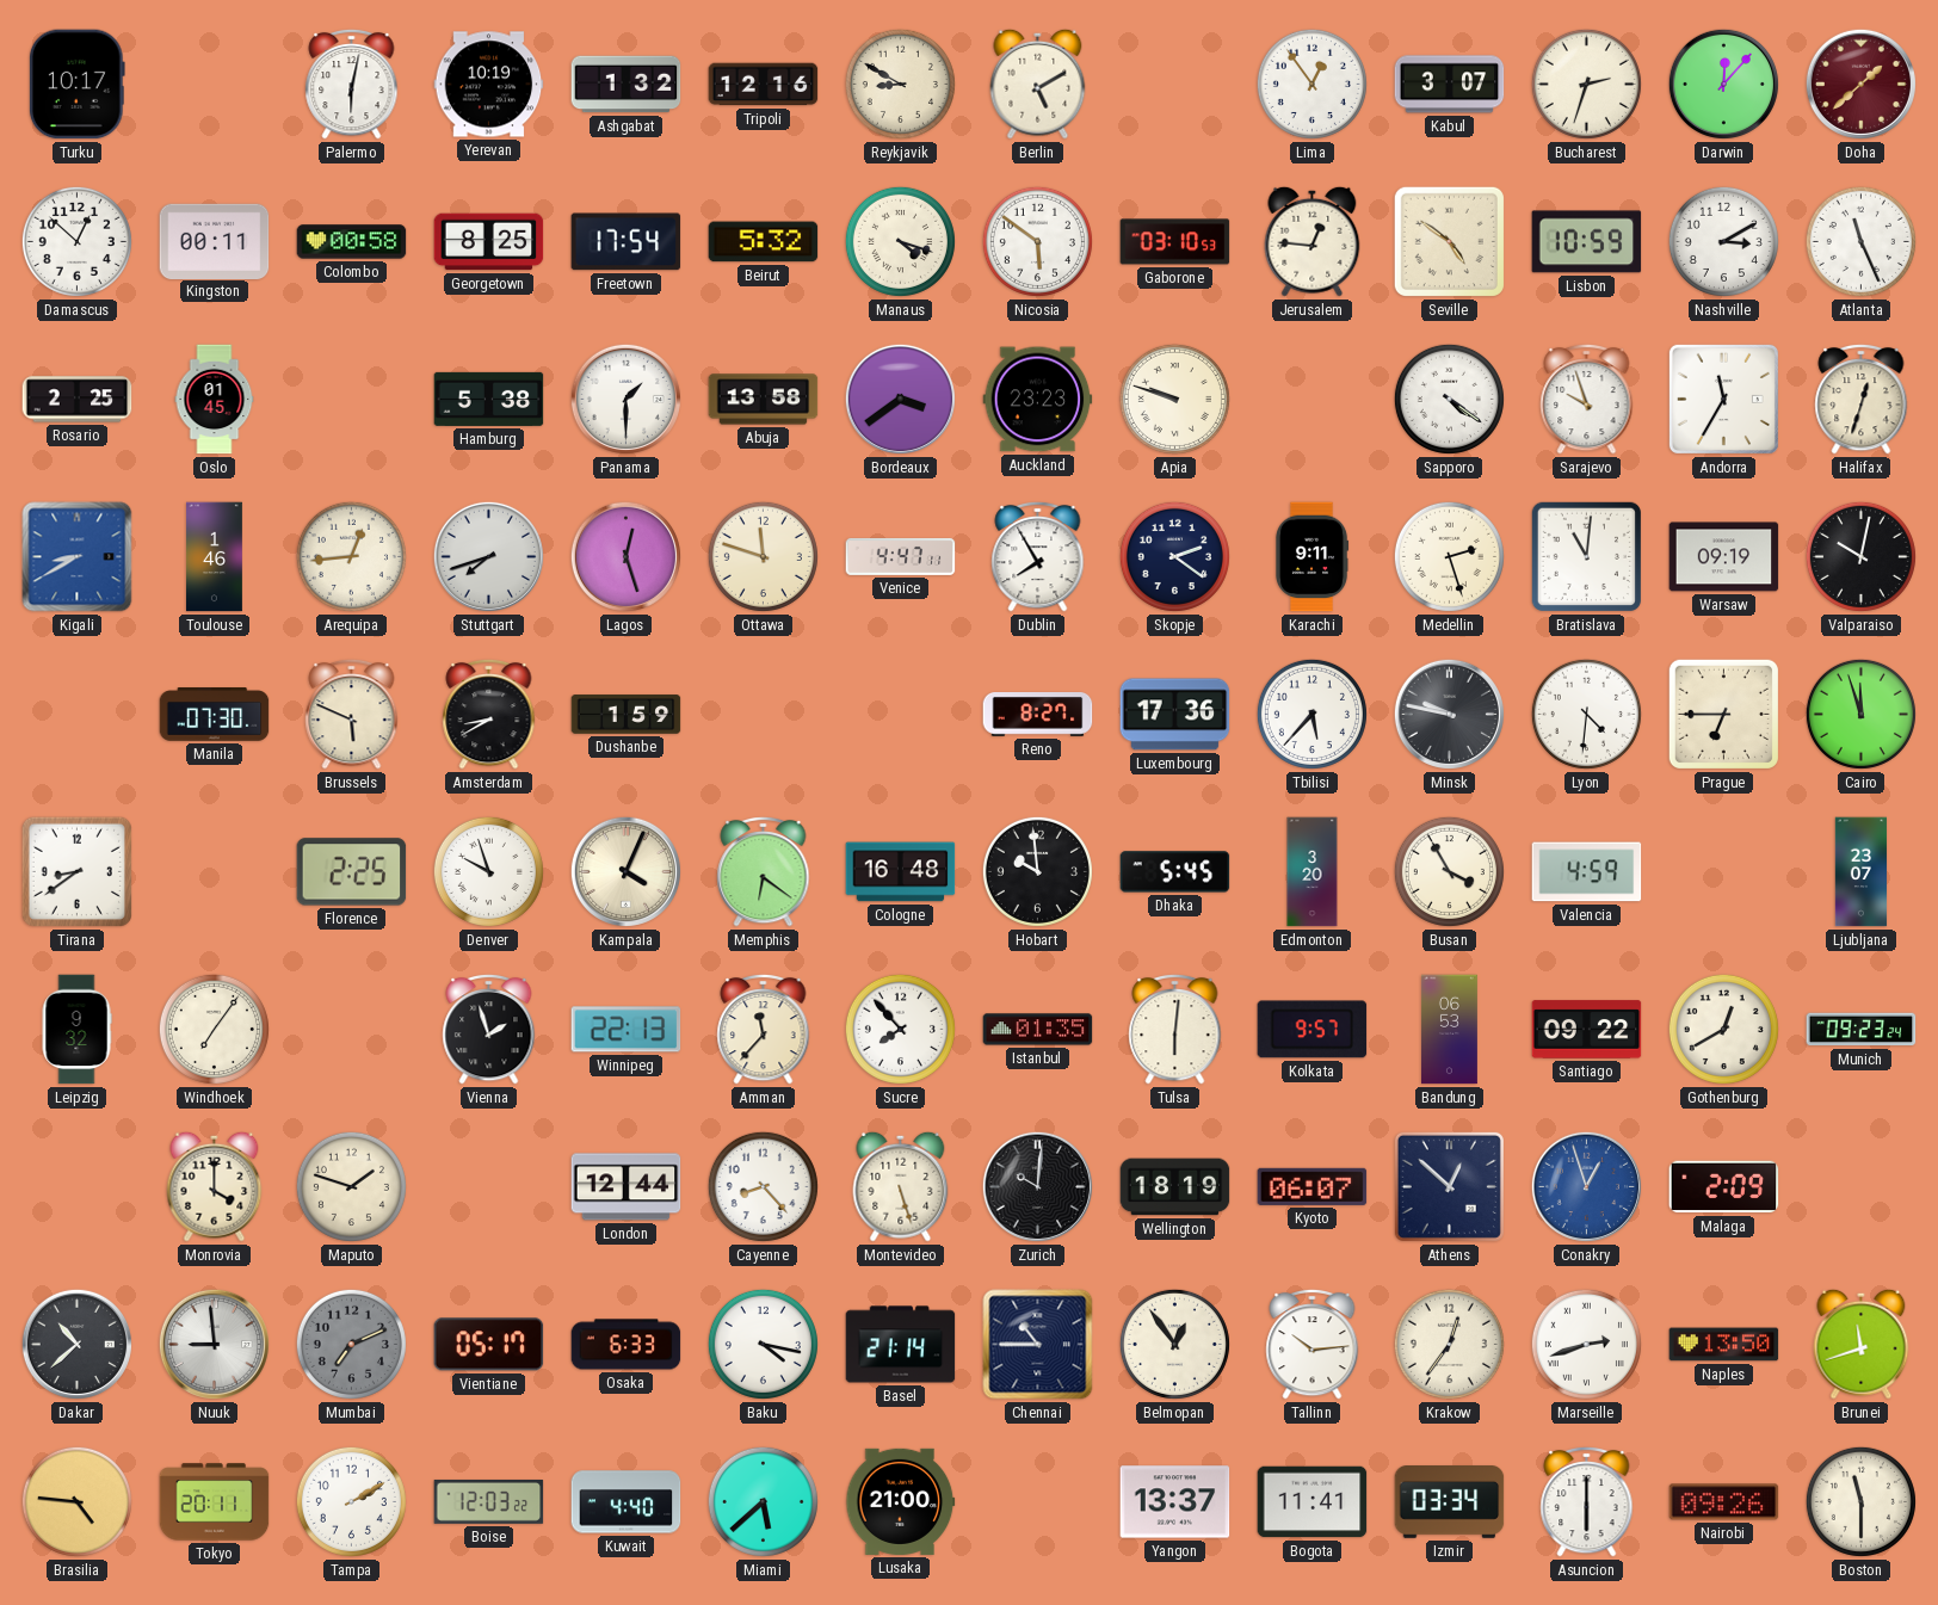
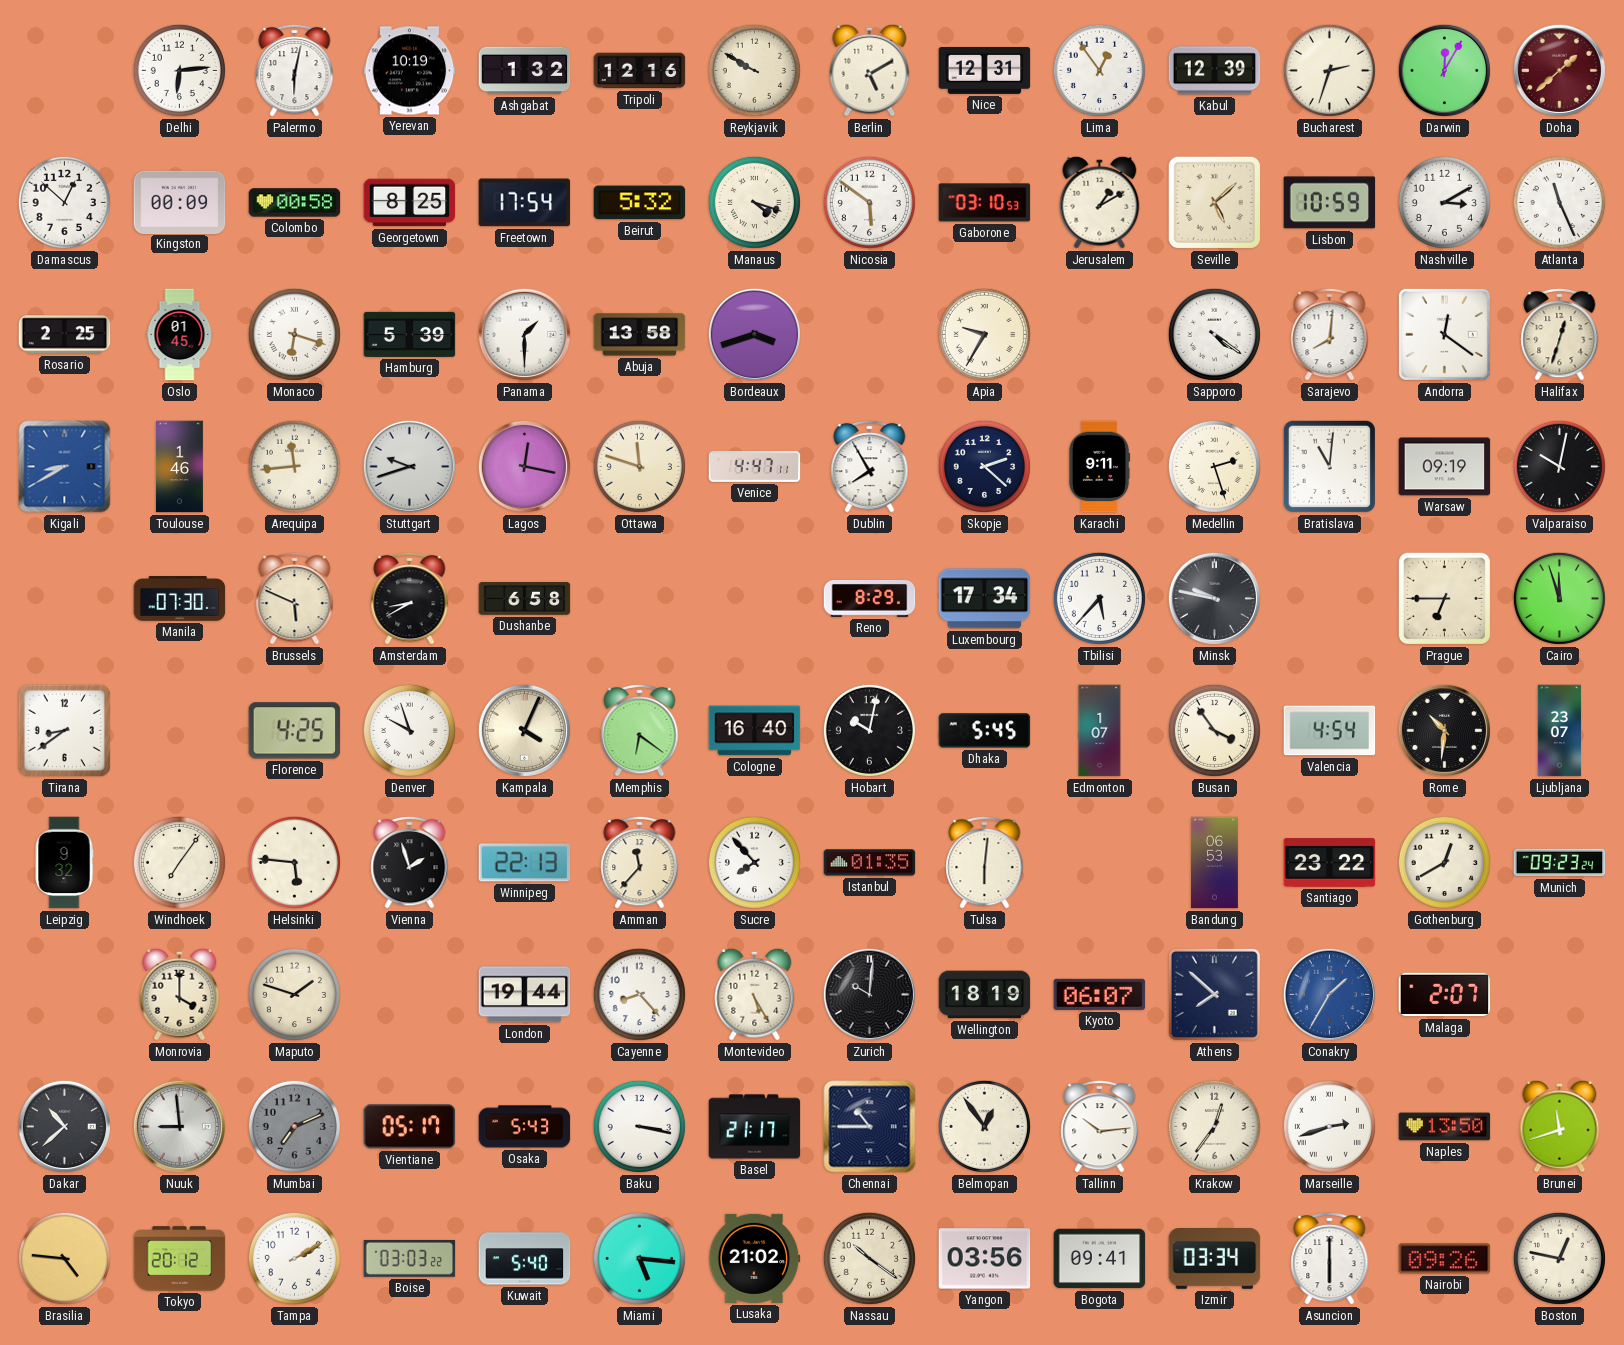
Turku: 10:17 -> none
Delhi: none -> 6:14
Reykjavik: 8:50 -> 9:50
Nice: none -> 12:31
Kabul: 3:07 -> 12:39
Darwin: 12:07 -> 12:05
Kingston: 00:11 -> 00:09
Jerusalem: 12:46 -> 1:10
Seville: 4:51 -> 5:08
Monaco: none -> 6:18
Hamburg: 5:38 -> 5:39
Bordeaux: 3:39 -> 3:42
Auckland: 23:23 -> none
Apia: 9:48 -> 9:35
Sarajevo: 9:57 -> 8:01
Andorra: 11:35 -> 12:21
Arequipa: 12:44 -> 11:44
Stuttgart: 7:42 -> 9:42
Lagos: 12:27 -> 12:17
Skopje: 2:21 -> 2:22
Dushanbe: 1:59 -> 6:58
Reno: 8:27 -> 8:29
Luxembourg: 17:36 -> 17:34
Lyon: 4:31 -> none
Florence: 2:25 -> 4:25
Cologne: 16:48 -> 16:40
Hobart: 9:59 -> 10:02
Edmonton: 3:20 -> 1:07
Busan: 3:55 -> 3:54
Valencia: 4:59 -> 4:54
Rome: none -> 10:31
Helsinki: none -> 5:46
Kolkata: 9:57 -> none
Santiago: 09:22 -> 23:22
London: 12:44 -> 19:44
Montevideo: 5:27 -> 5:25
Athens: 12:52 -> 7:52
Conakry: 12:57 -> 1:35
Malaga: 2:09 -> 2:07
Osaka: 6:33 -> 5:43
Baku: 4:17 -> 3:17
Basel: 21:14 -> 21:17
Tokyo: 20:11 -> 20:12
Boise: 12:03 -> 03:03
Kuwait: 4:40 -> 5:40
Miami: 5:38 -> 5:16
Lusaka: 21:00 -> 21:02
Nassau: none -> 10:21
Yangon: 13:37 -> 03:56
Bogota: 11:41 -> 09:41
Boston: 11:30 -> 12:47
